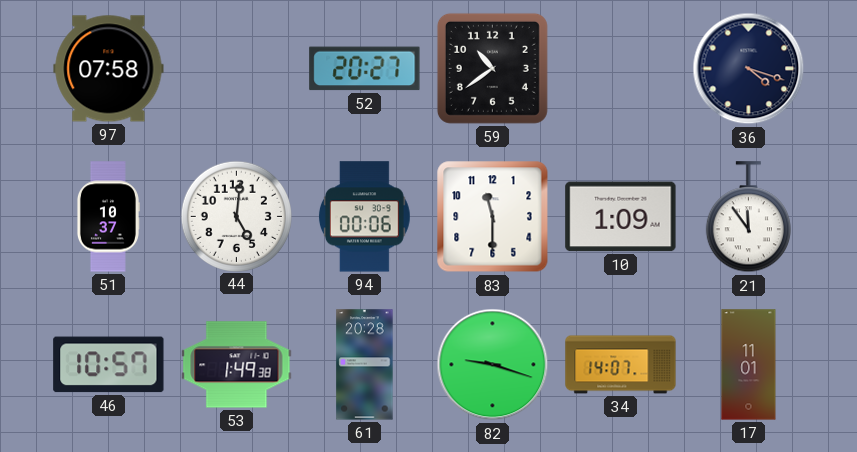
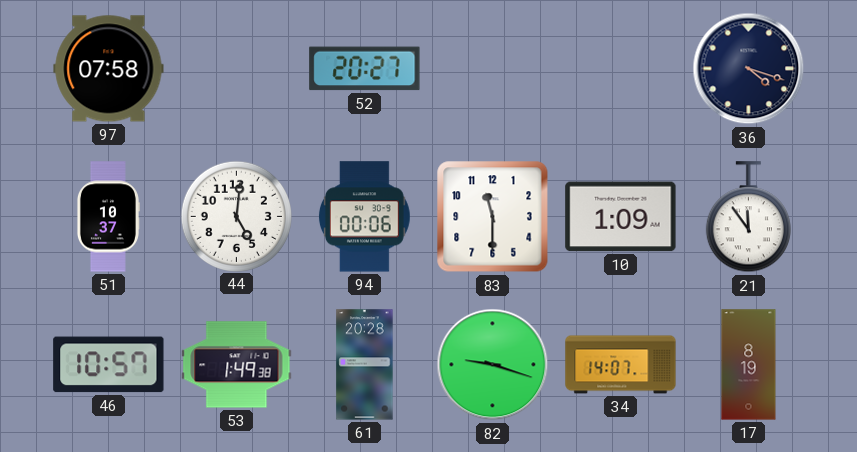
59: 10:39 -> none
17: 11:01 -> 8:19
